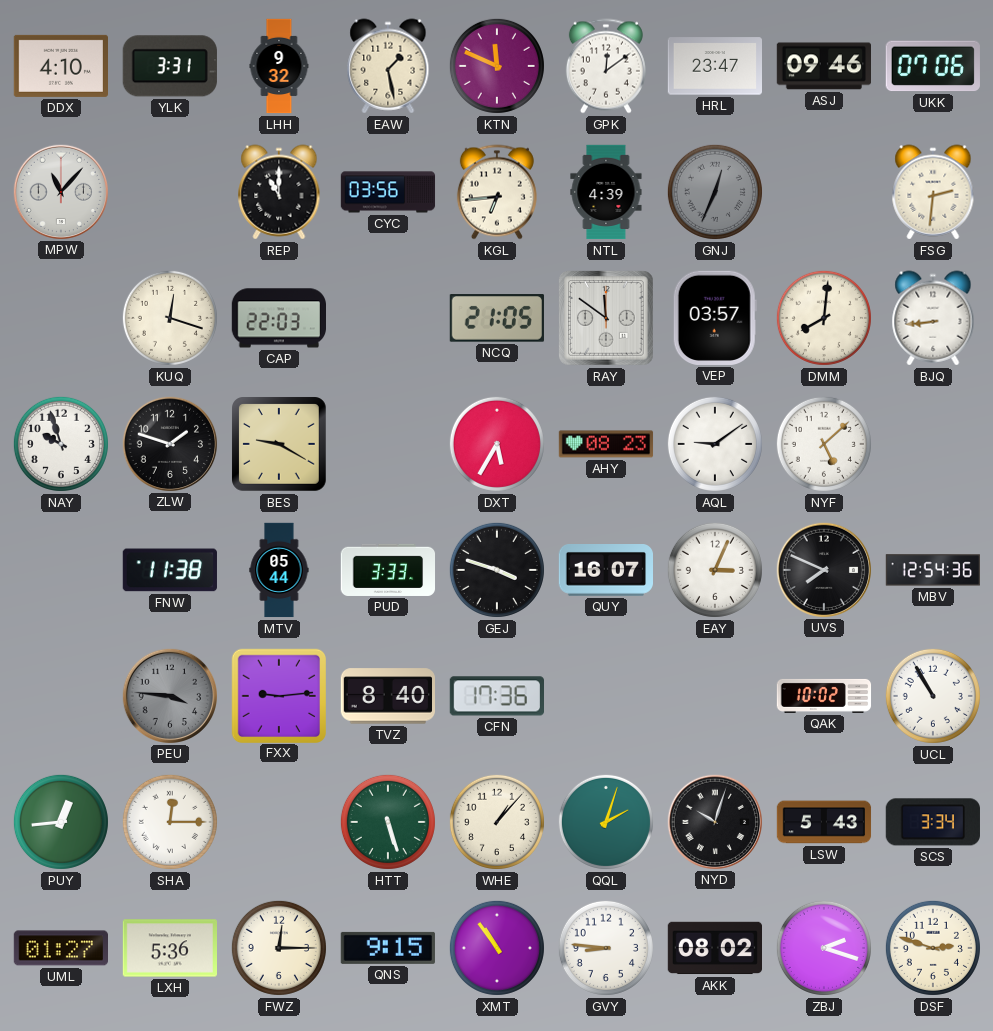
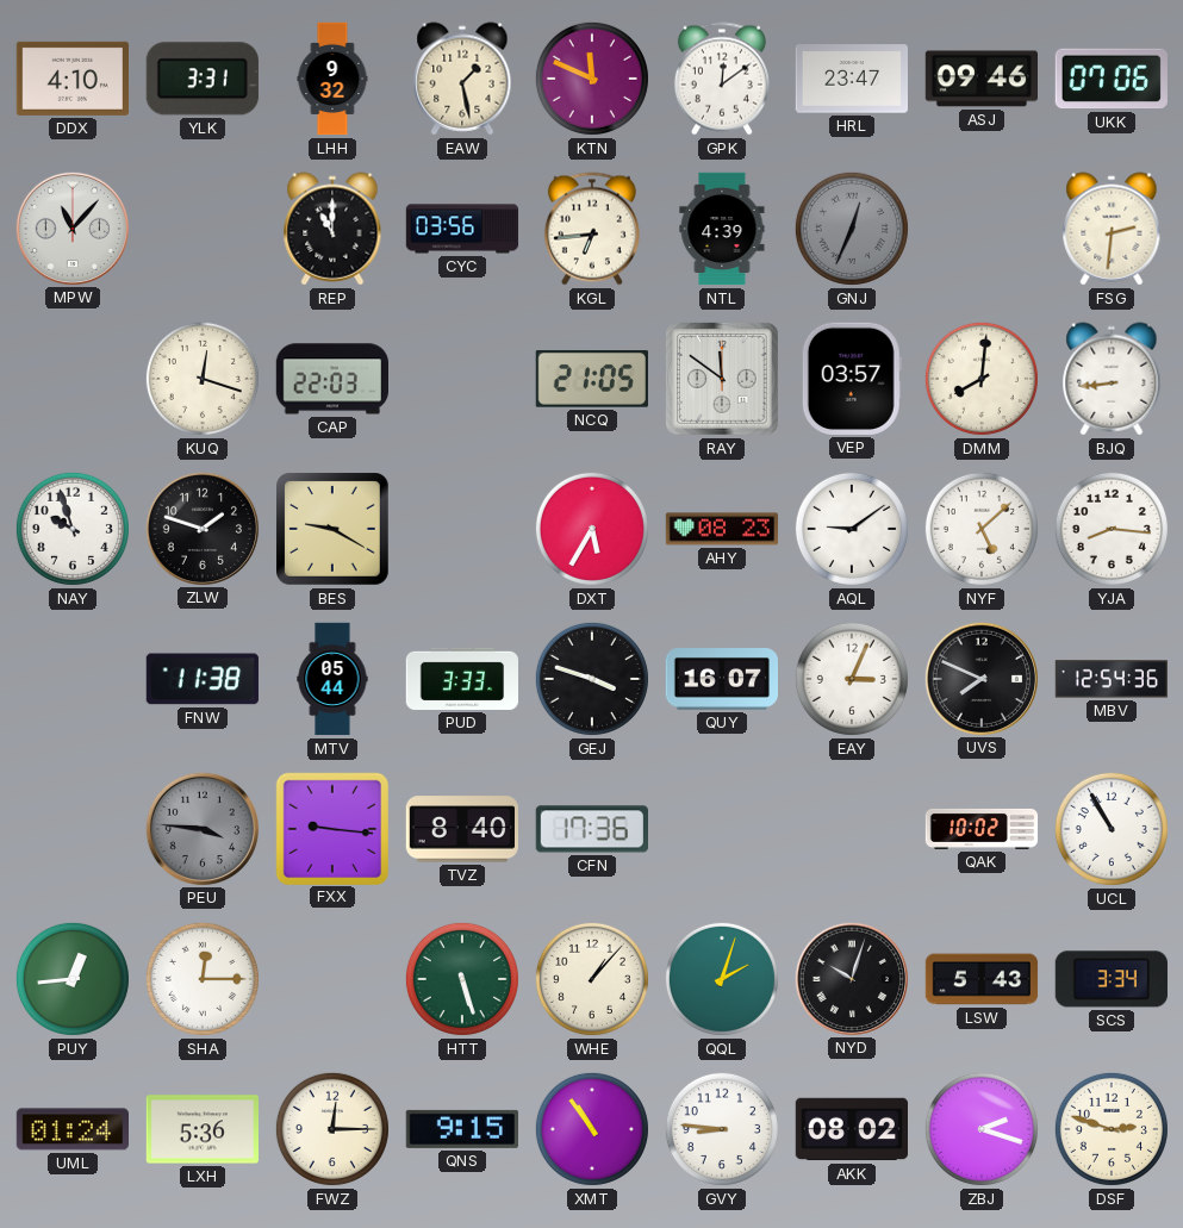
YJA: none -> 8:16
FXX: 9:14 -> 9:16
UML: 01:27 -> 01:24
